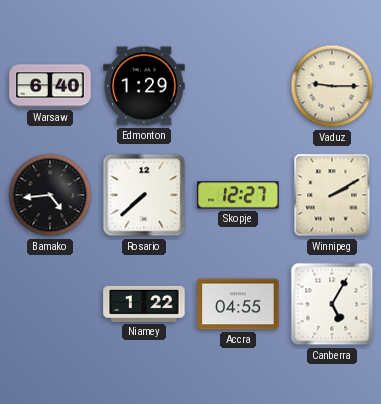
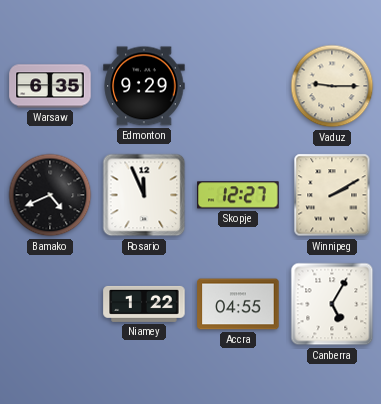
Warsaw: 6:40 -> 6:35
Edmonton: 1:29 -> 9:29
Bamako: 4:44 -> 4:41
Rosario: 7:38 -> 11:56
